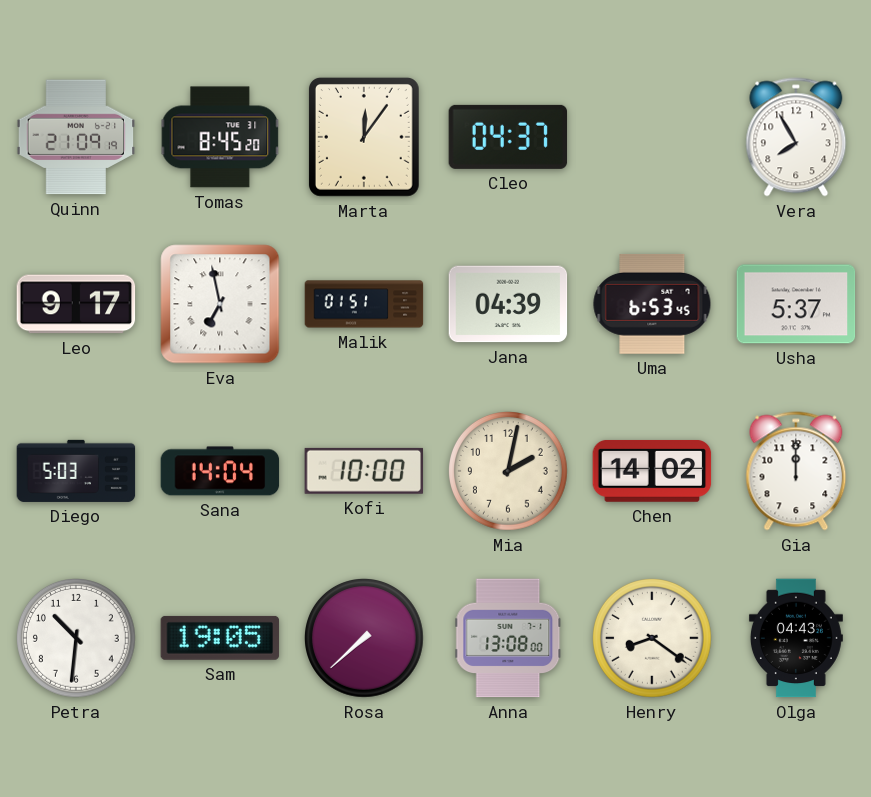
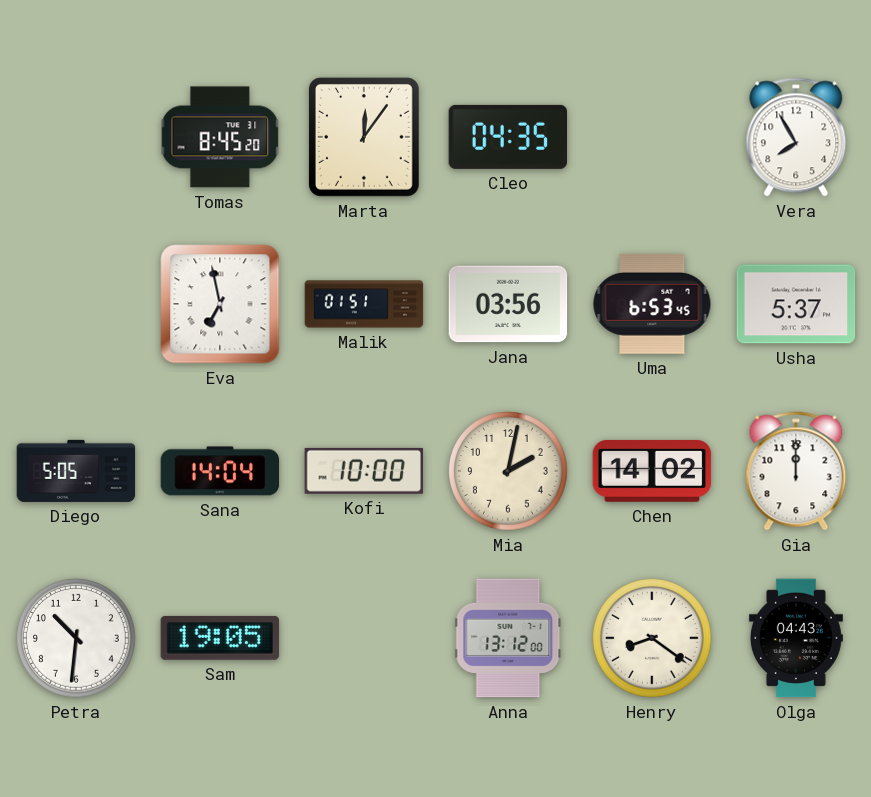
Quinn: 21:09 -> none
Cleo: 04:37 -> 04:35
Leo: 9:17 -> none
Jana: 04:39 -> 03:56
Diego: 5:03 -> 5:05
Rosa: 7:38 -> none
Anna: 13:08 -> 13:12
